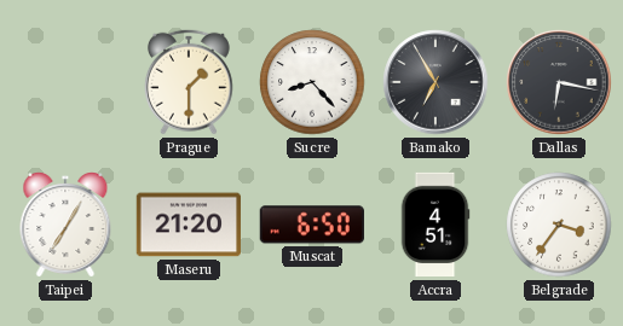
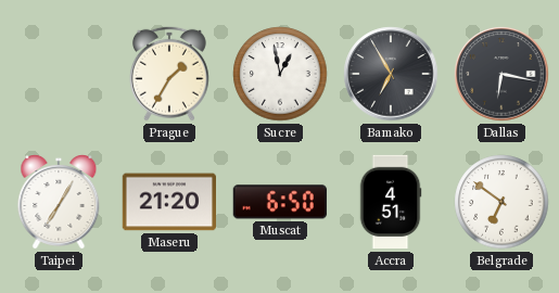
Prague: 1:30 -> 1:35
Sucre: 8:23 -> 12:58
Belgrade: 3:36 -> 6:51
